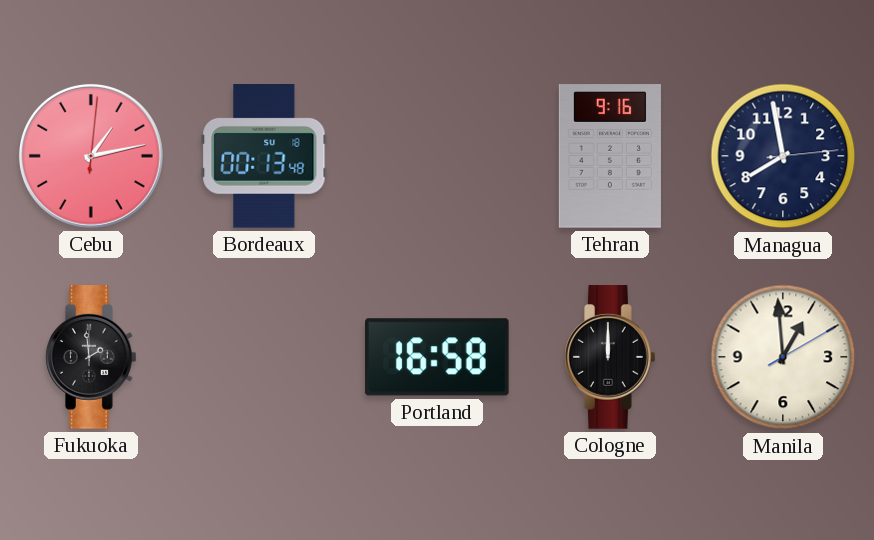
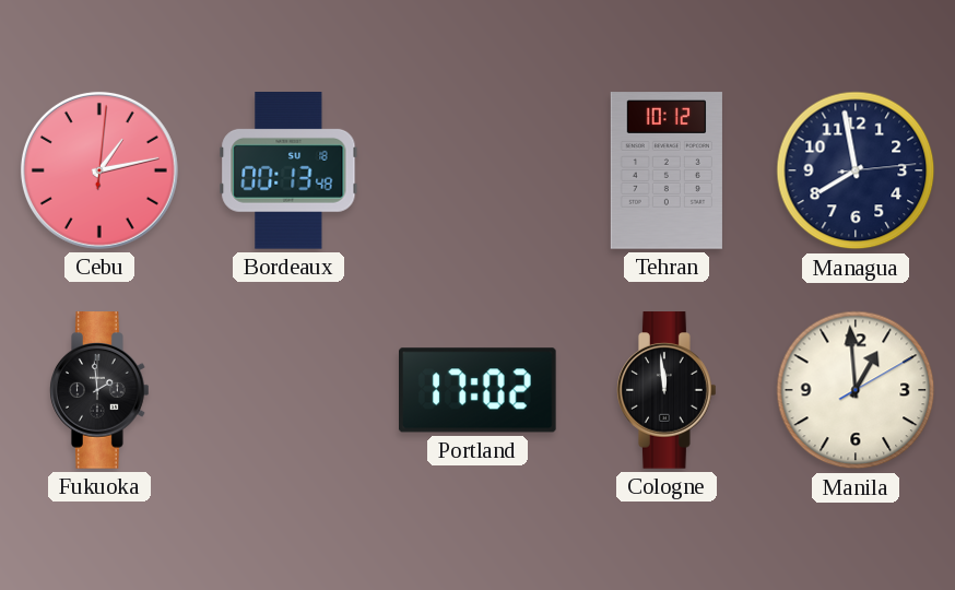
Tehran: 9:16 -> 10:12
Portland: 16:58 -> 17:02
Cologne: 12:00 -> 11:59
